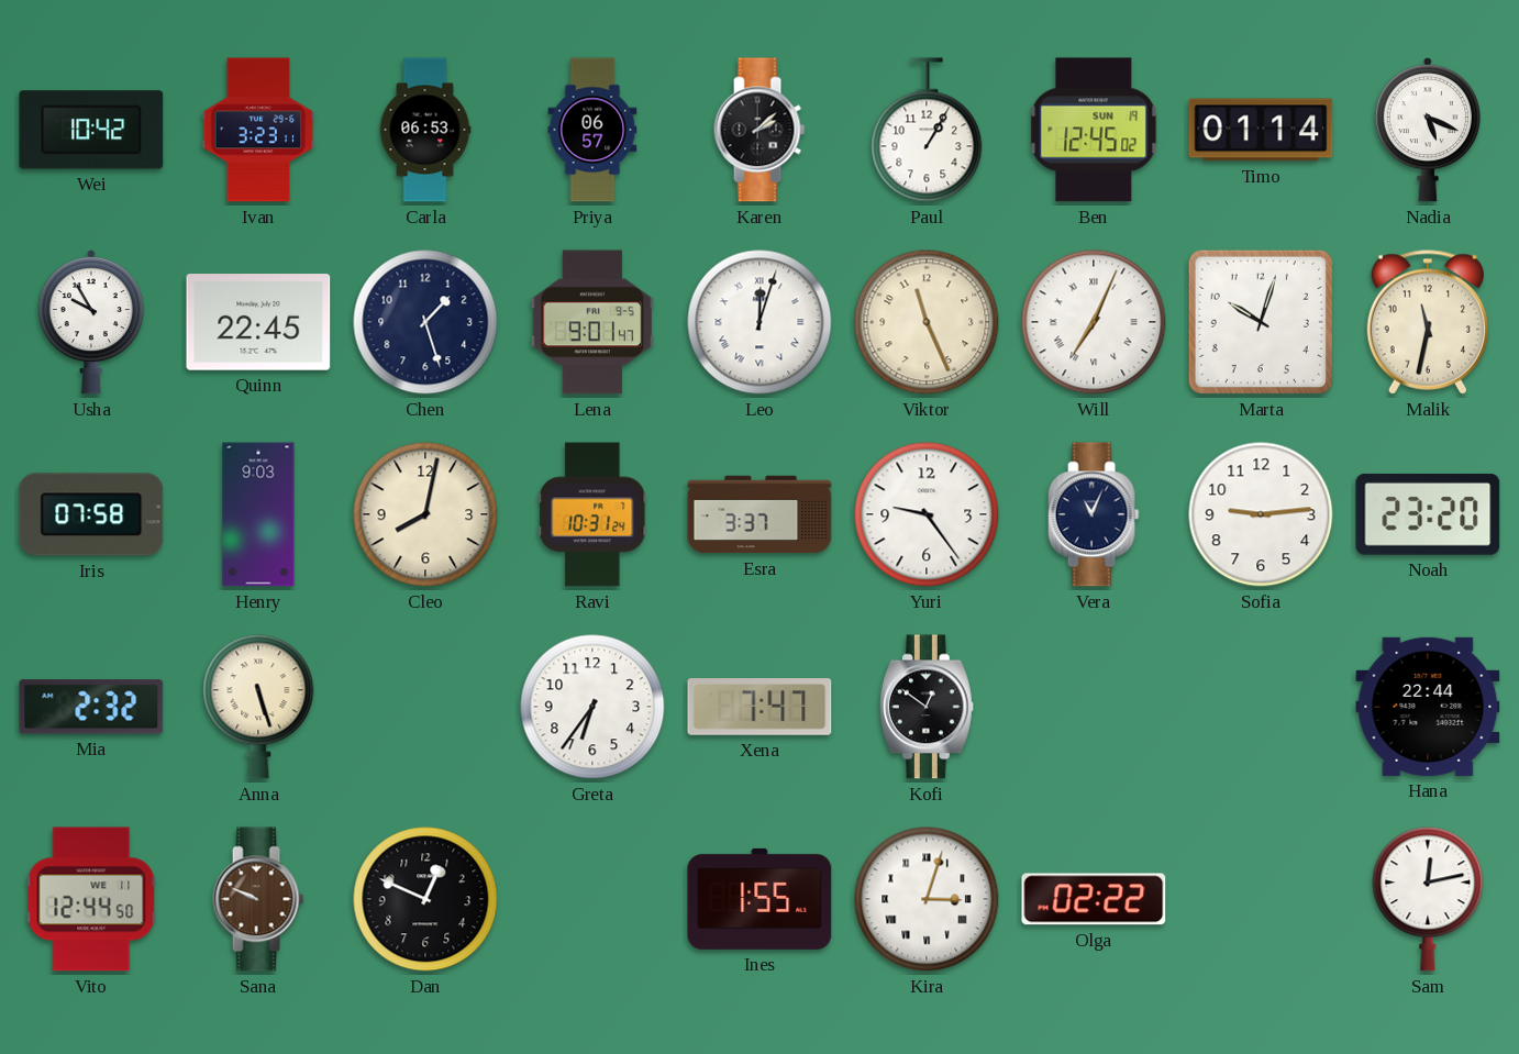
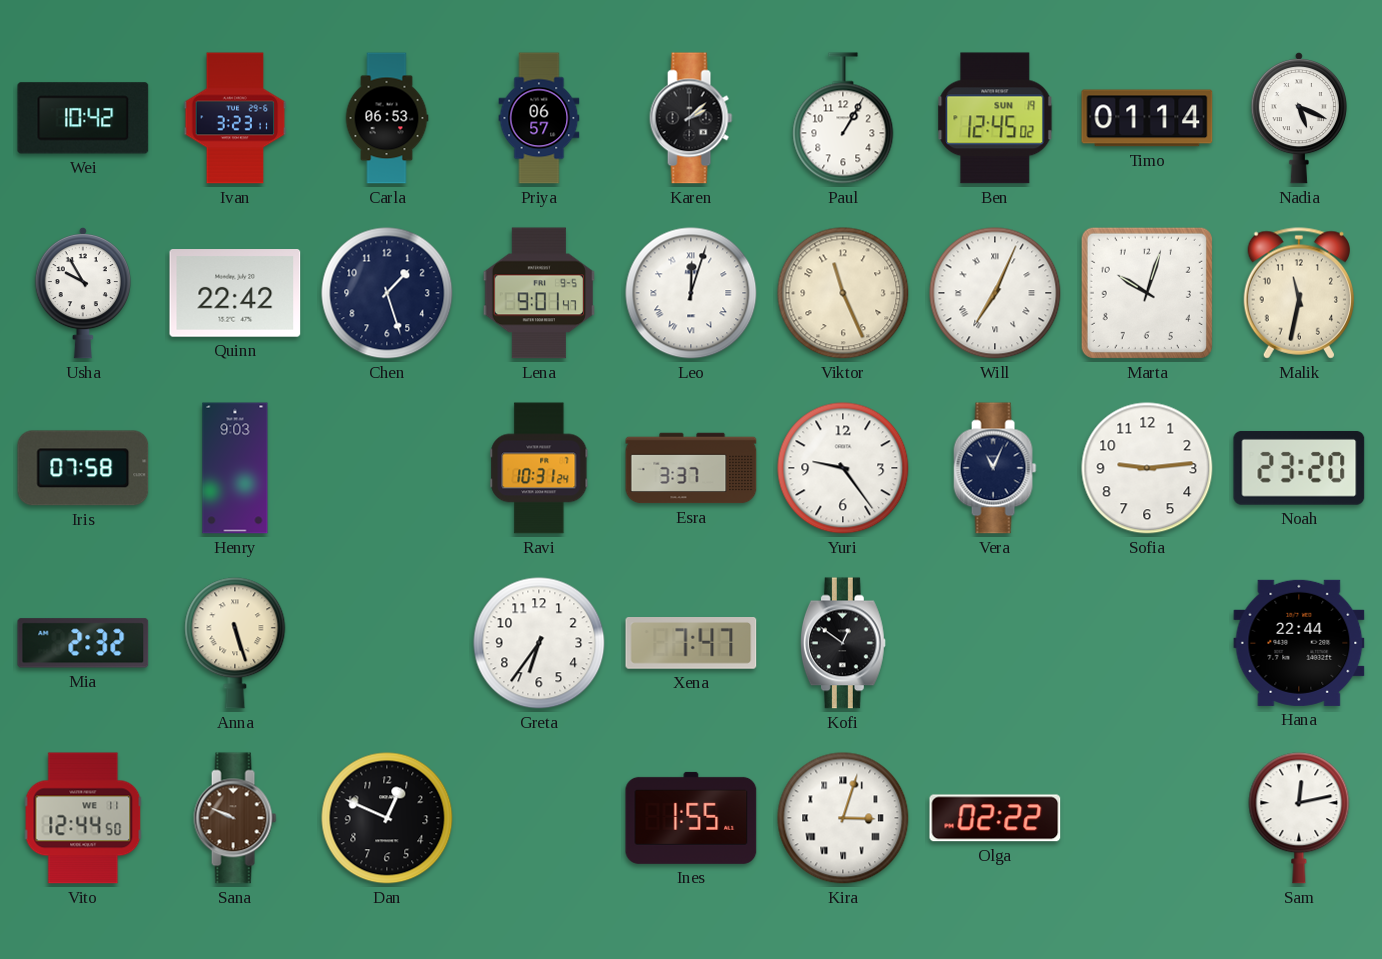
Quinn: 22:45 -> 22:42
Cleo: 8:02 -> none
